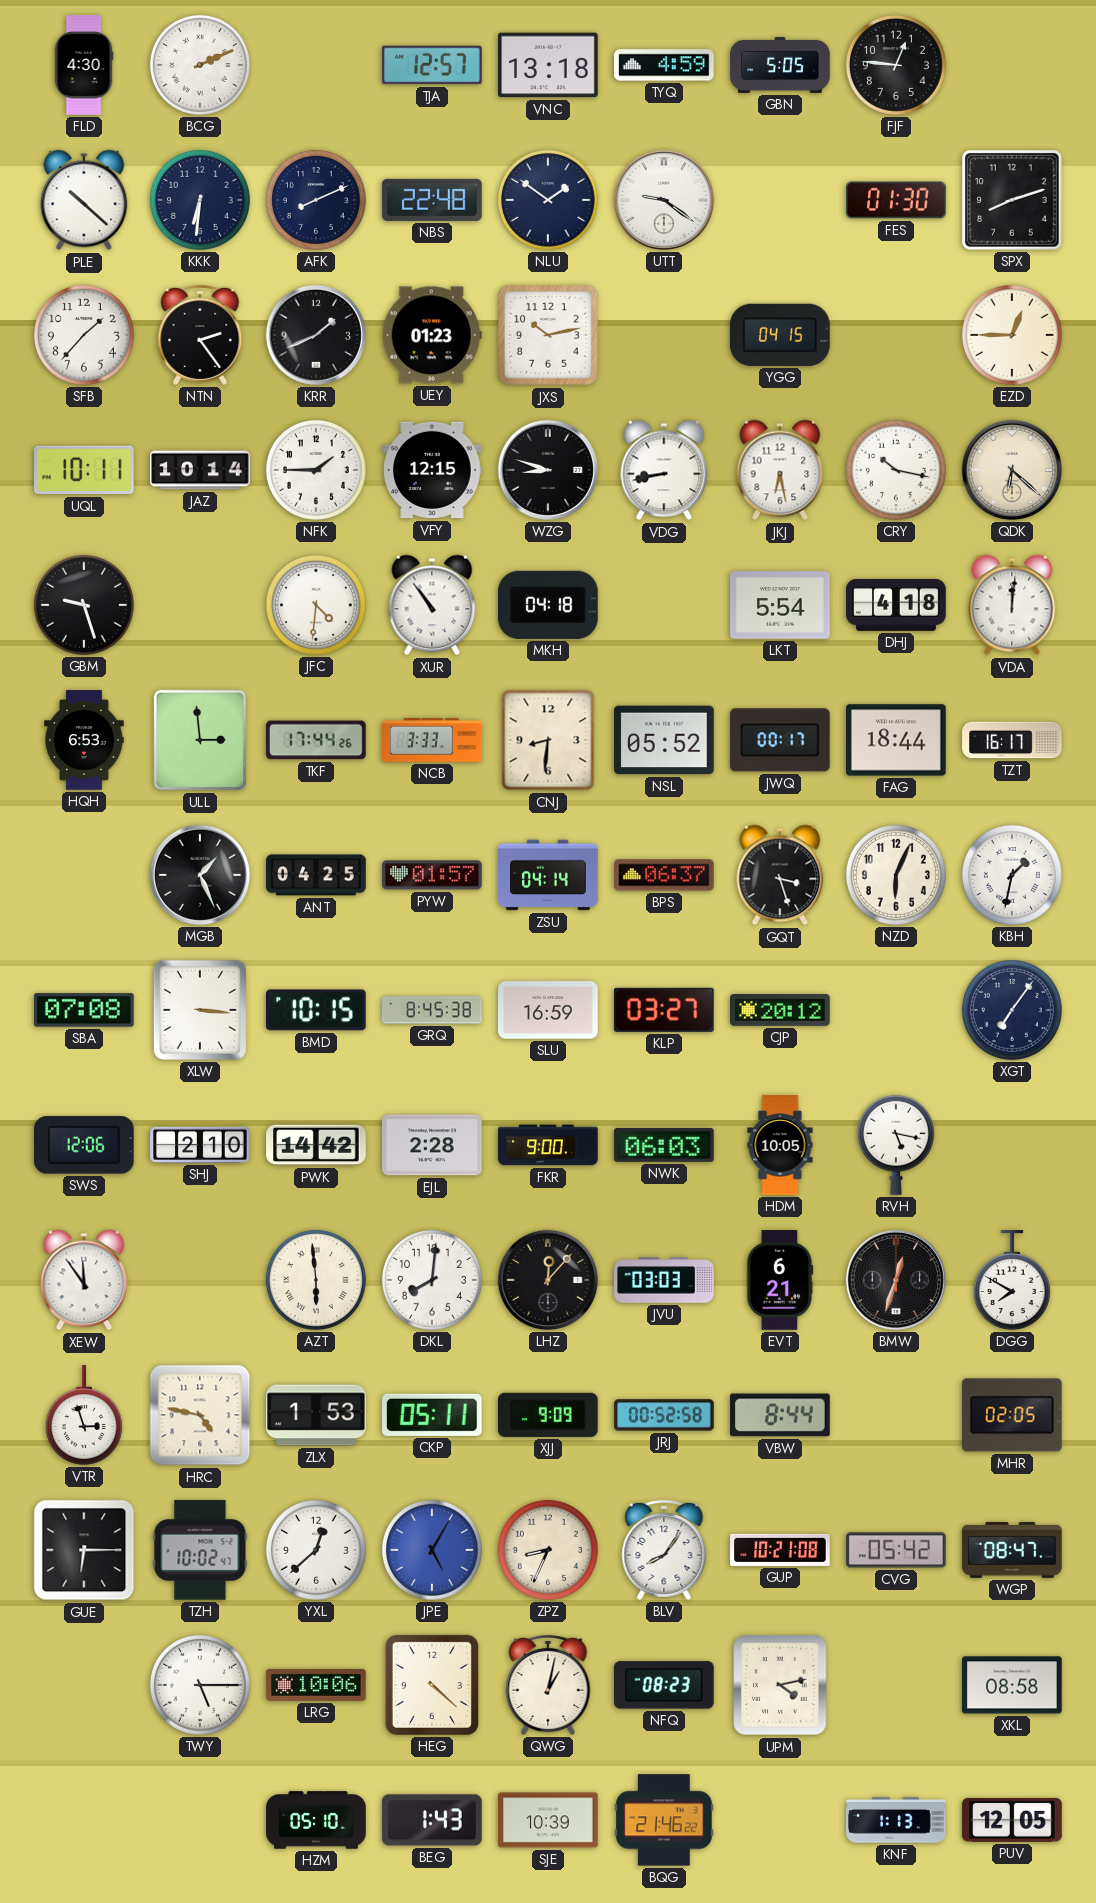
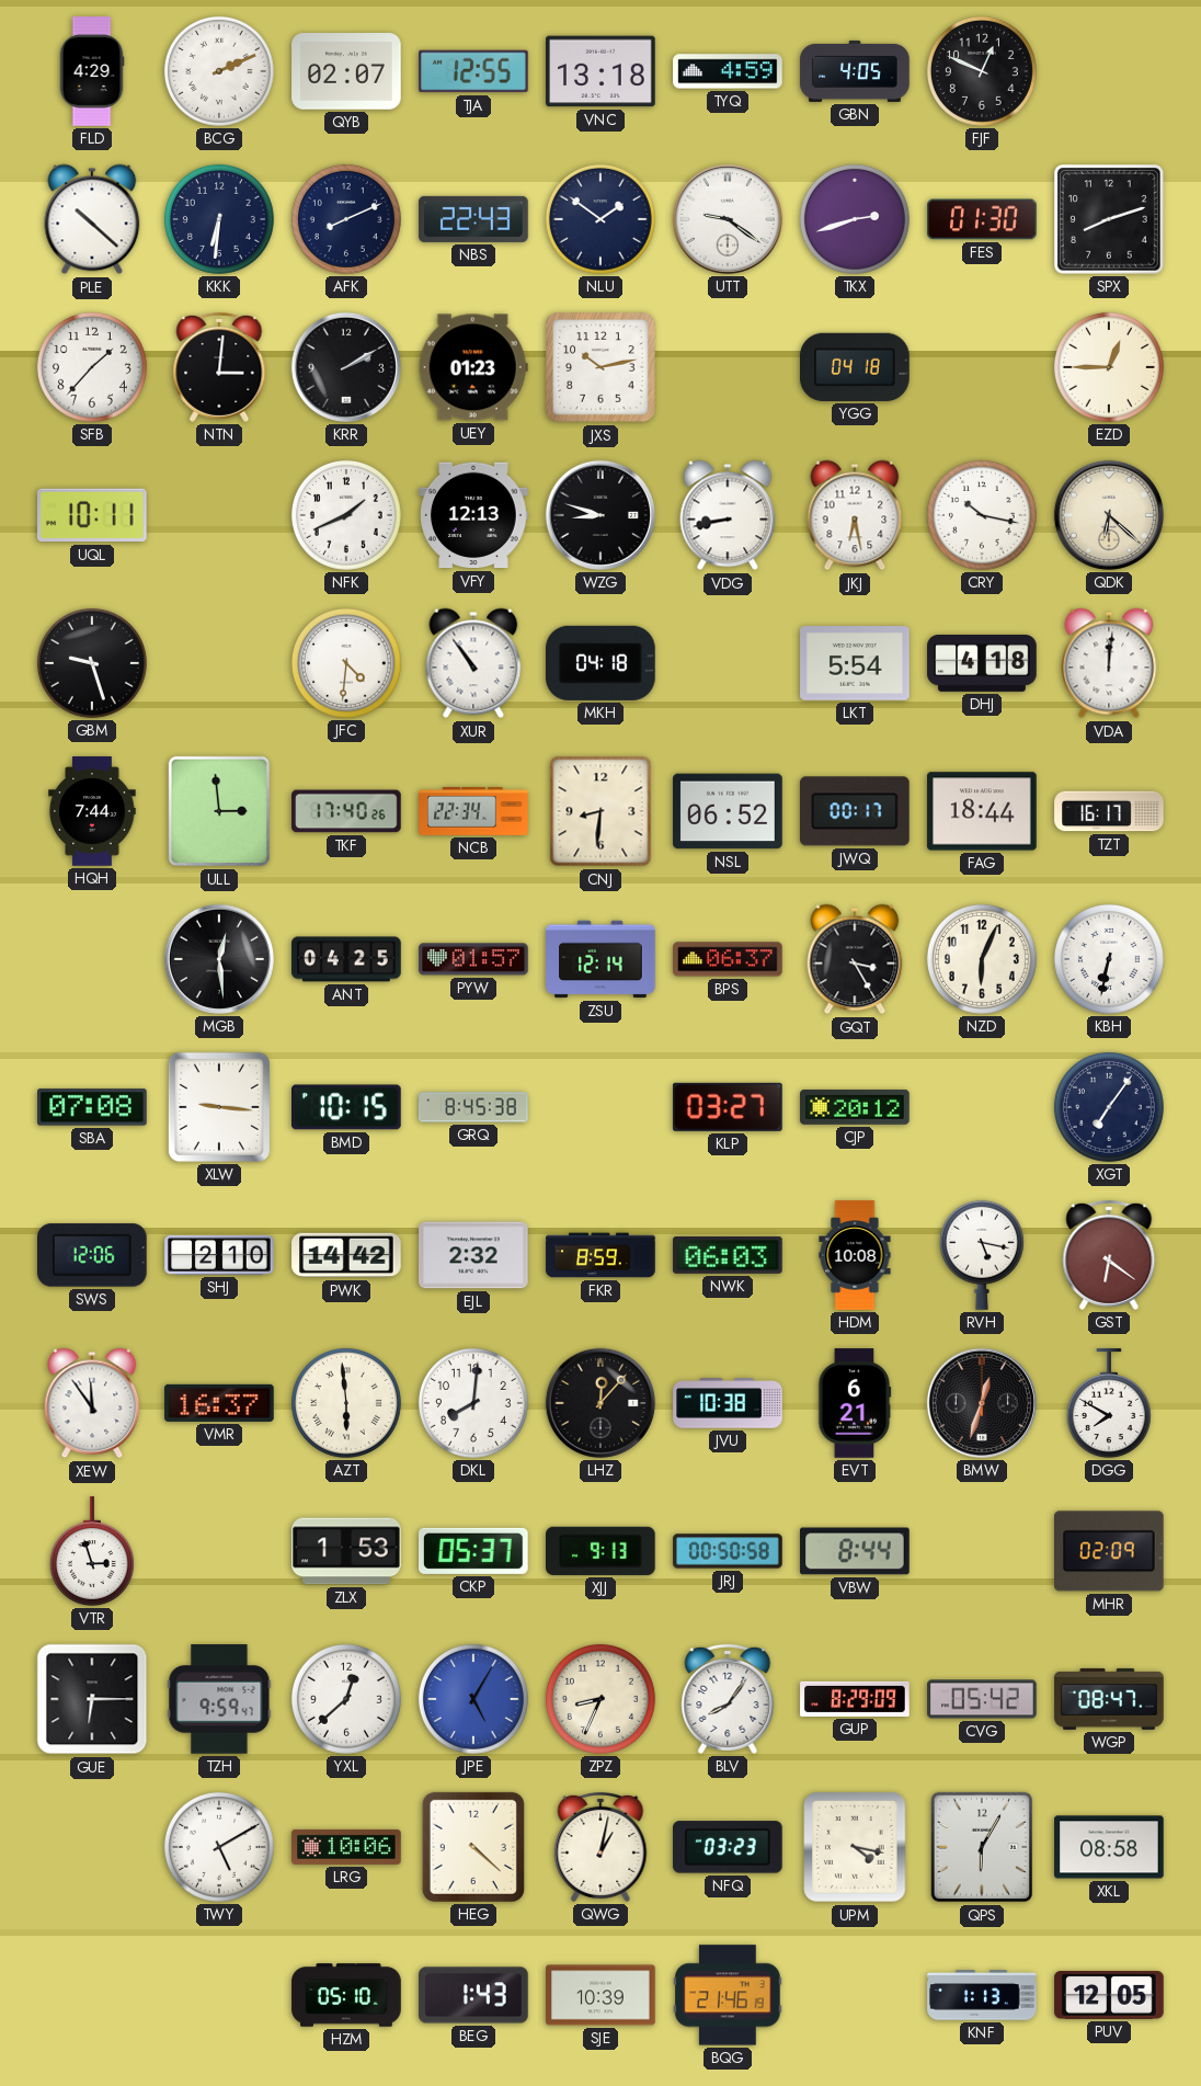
FLD: 4:30 -> 4:29
QYB: none -> 02:07
TJA: 12:57 -> 12:55
GBN: 5:05 -> 4:05
FJF: 12:46 -> 12:49
NBS: 22:48 -> 22:43
TKX: none -> 2:42
NTN: 2:24 -> 3:01
KRR: 1:41 -> 2:10
YGG: 04:15 -> 04:18
JAZ: 10:14 -> none
NFK: 1:45 -> 1:41
VFY: 12:15 -> 12:13
HQH: 6:53 -> 7:44
TKF: 17:44 -> 17:40
NCB: 3:33 -> 22:34
NSL: 05:52 -> 06:52
MGB: 1:26 -> 12:29
ZSU: 04:14 -> 12:14
GQT: 3:27 -> 3:25
KBH: 1:32 -> 6:32
XLW: 3:16 -> 9:16
SLU: 16:59 -> none
EJL: 2:28 -> 2:32
FKR: 9:00 -> 8:59
HDM: 10:05 -> 10:08
GST: none -> 6:21
VMR: none -> 16:37
JVU: 03:03 -> 10:38
HRC: 4:47 -> none
CKP: 05:11 -> 05:37
XJJ: 9:09 -> 9:13
JRJ: 00:52 -> 00:50
MHR: 02:05 -> 02:09
TZH: 10:02 -> 9:59
GUP: 10:21 -> 8:29
TWY: 5:15 -> 5:10
NFQ: 08:23 -> 03:23
UPM: 4:13 -> 4:17
QPS: none -> 6:05
BQG: 21:46:22 -> 21:46:19
